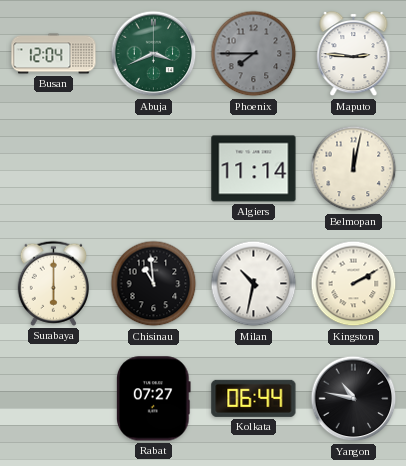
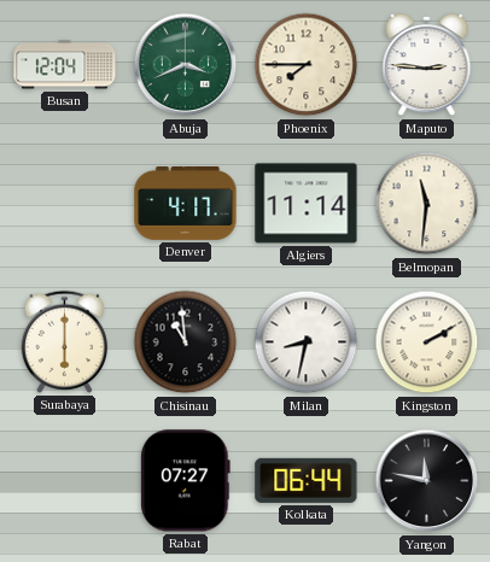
Phoenix dial: grey -> cream
Denver: none -> 4:17
Belmopan: 12:02 -> 11:31
Milan: 10:32 -> 8:32
Yangon: 10:47 -> 11:47
